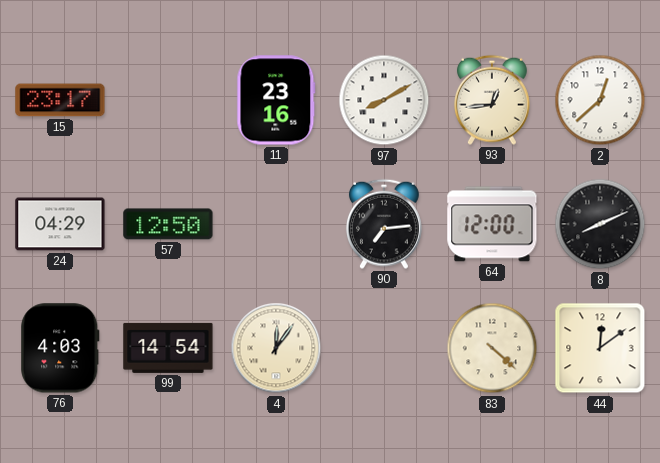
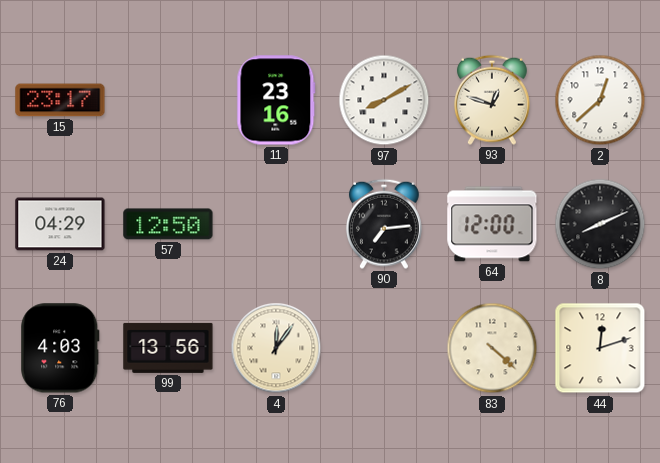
93: 12:44 -> 12:48
99: 14:54 -> 13:56
44: 12:09 -> 12:12
